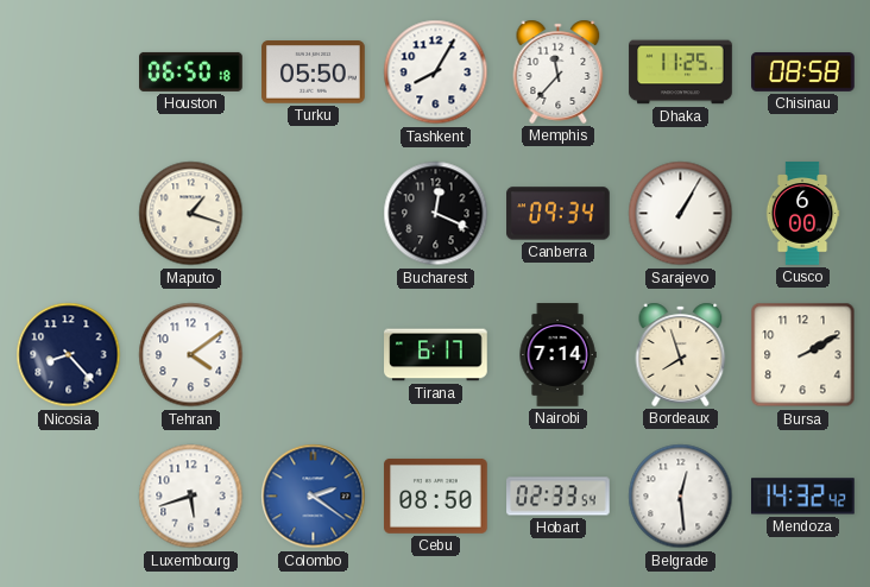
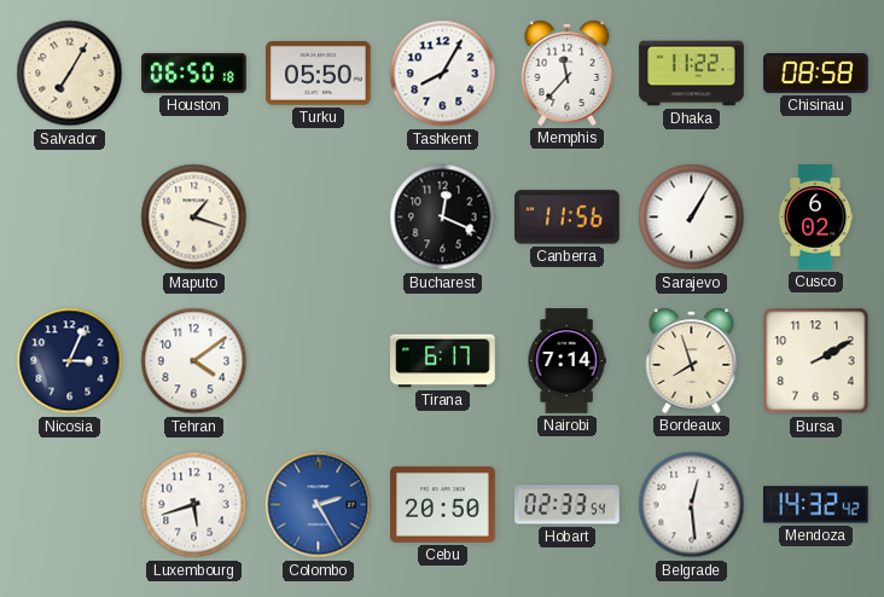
Salvador: none -> 7:05
Dhaka: 11:25 -> 11:22
Canberra: 09:34 -> 11:56
Cusco: 6:00 -> 6:02
Nicosia: 8:23 -> 3:04
Colombo: 2:21 -> 2:25
Cebu: 08:50 -> 20:50
